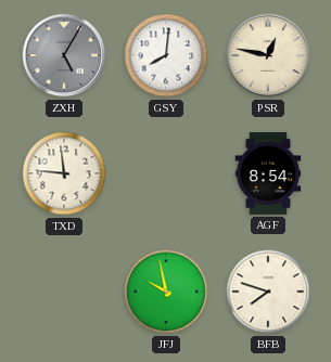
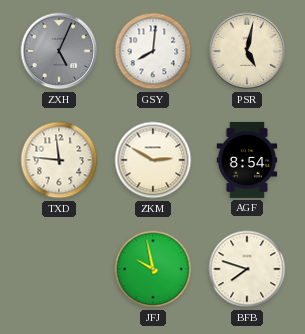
ZXH: 5:05 -> 5:04
PSR: 12:47 -> 5:02
ZKM: none -> 2:50
